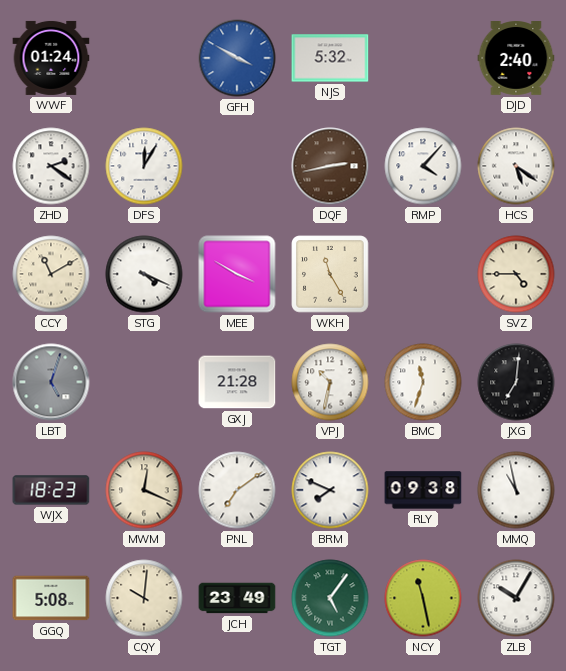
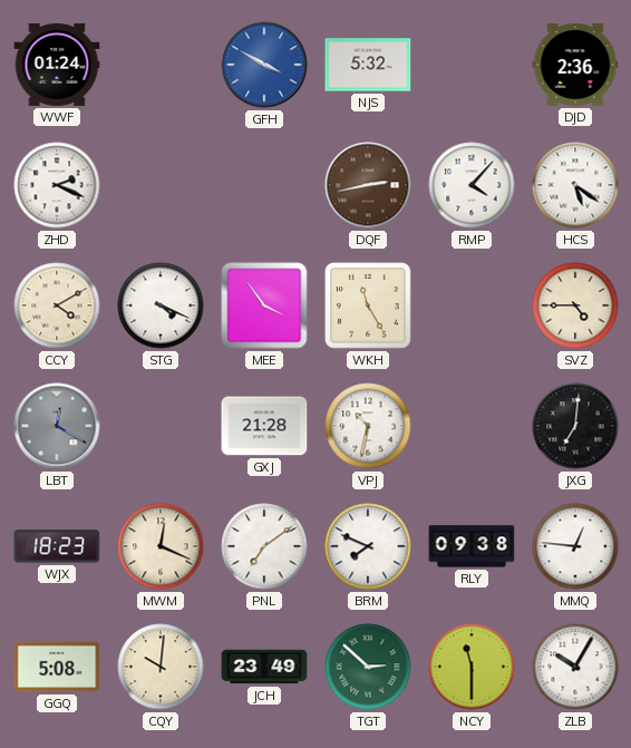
DJD: 2:40 -> 2:36
ZHD: 2:21 -> 2:19
DFS: 12:05 -> none
CCY: 11:10 -> 4:10
MEE: 3:50 -> 3:54
LBT: 5:03 -> 12:20
BMC: 11:33 -> none
MMQ: 10:58 -> 12:46
TGT: 5:06 -> 2:52
NCY: 11:28 -> 11:30
